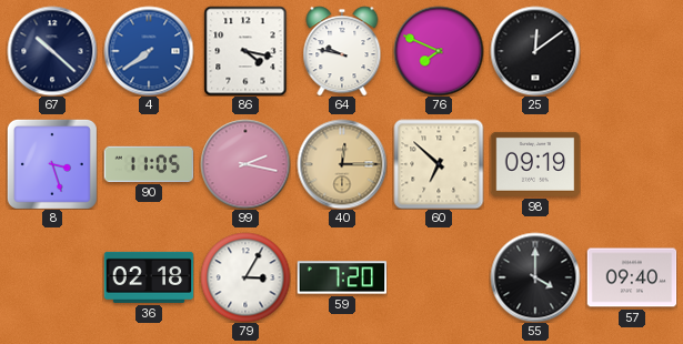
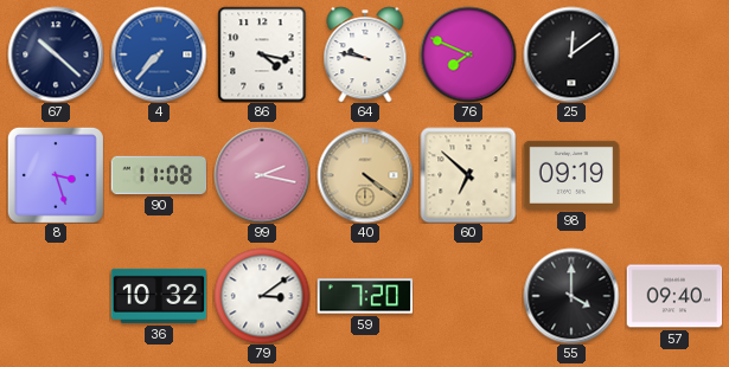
4: 7:39 -> 7:37
90: 11:05 -> 11:08
40: 12:15 -> 4:21
36: 02:18 -> 10:32
79: 3:05 -> 3:09
